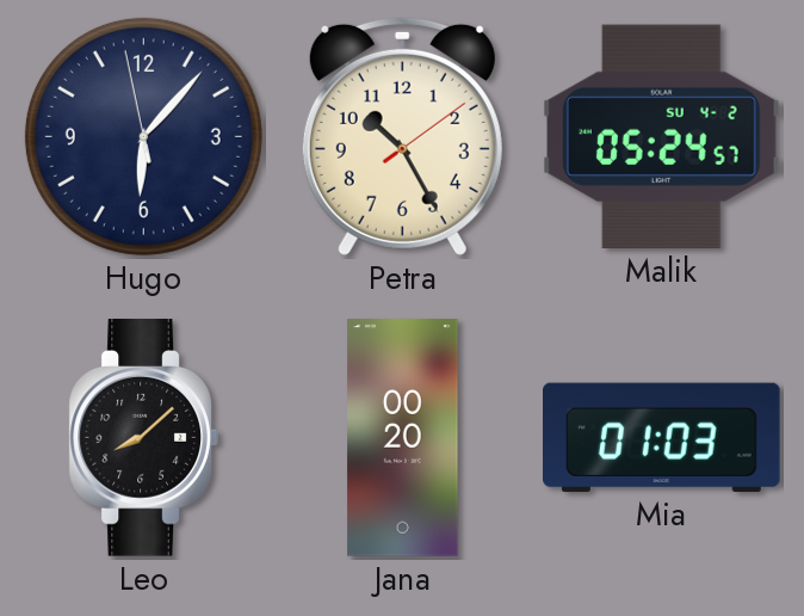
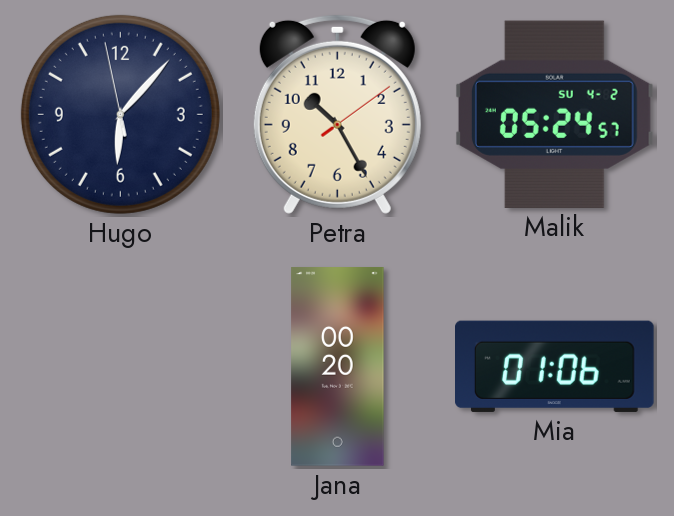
Leo: 8:08 -> none
Mia: 01:03 -> 01:06
